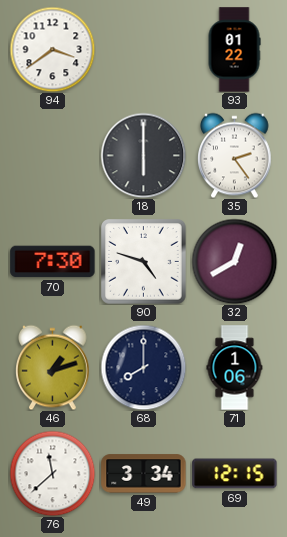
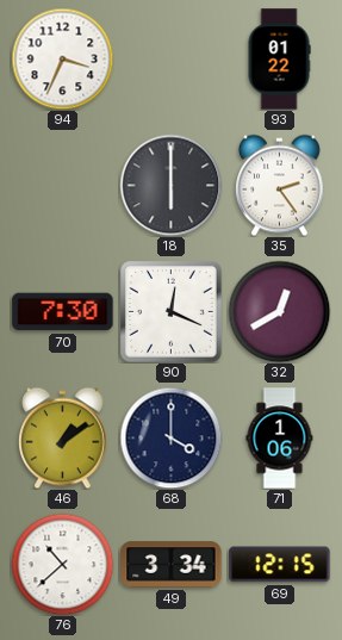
94: 3:39 -> 3:34
90: 4:48 -> 12:19
46: 1:12 -> 1:09
68: 8:00 -> 4:00
76: 11:38 -> 10:38
